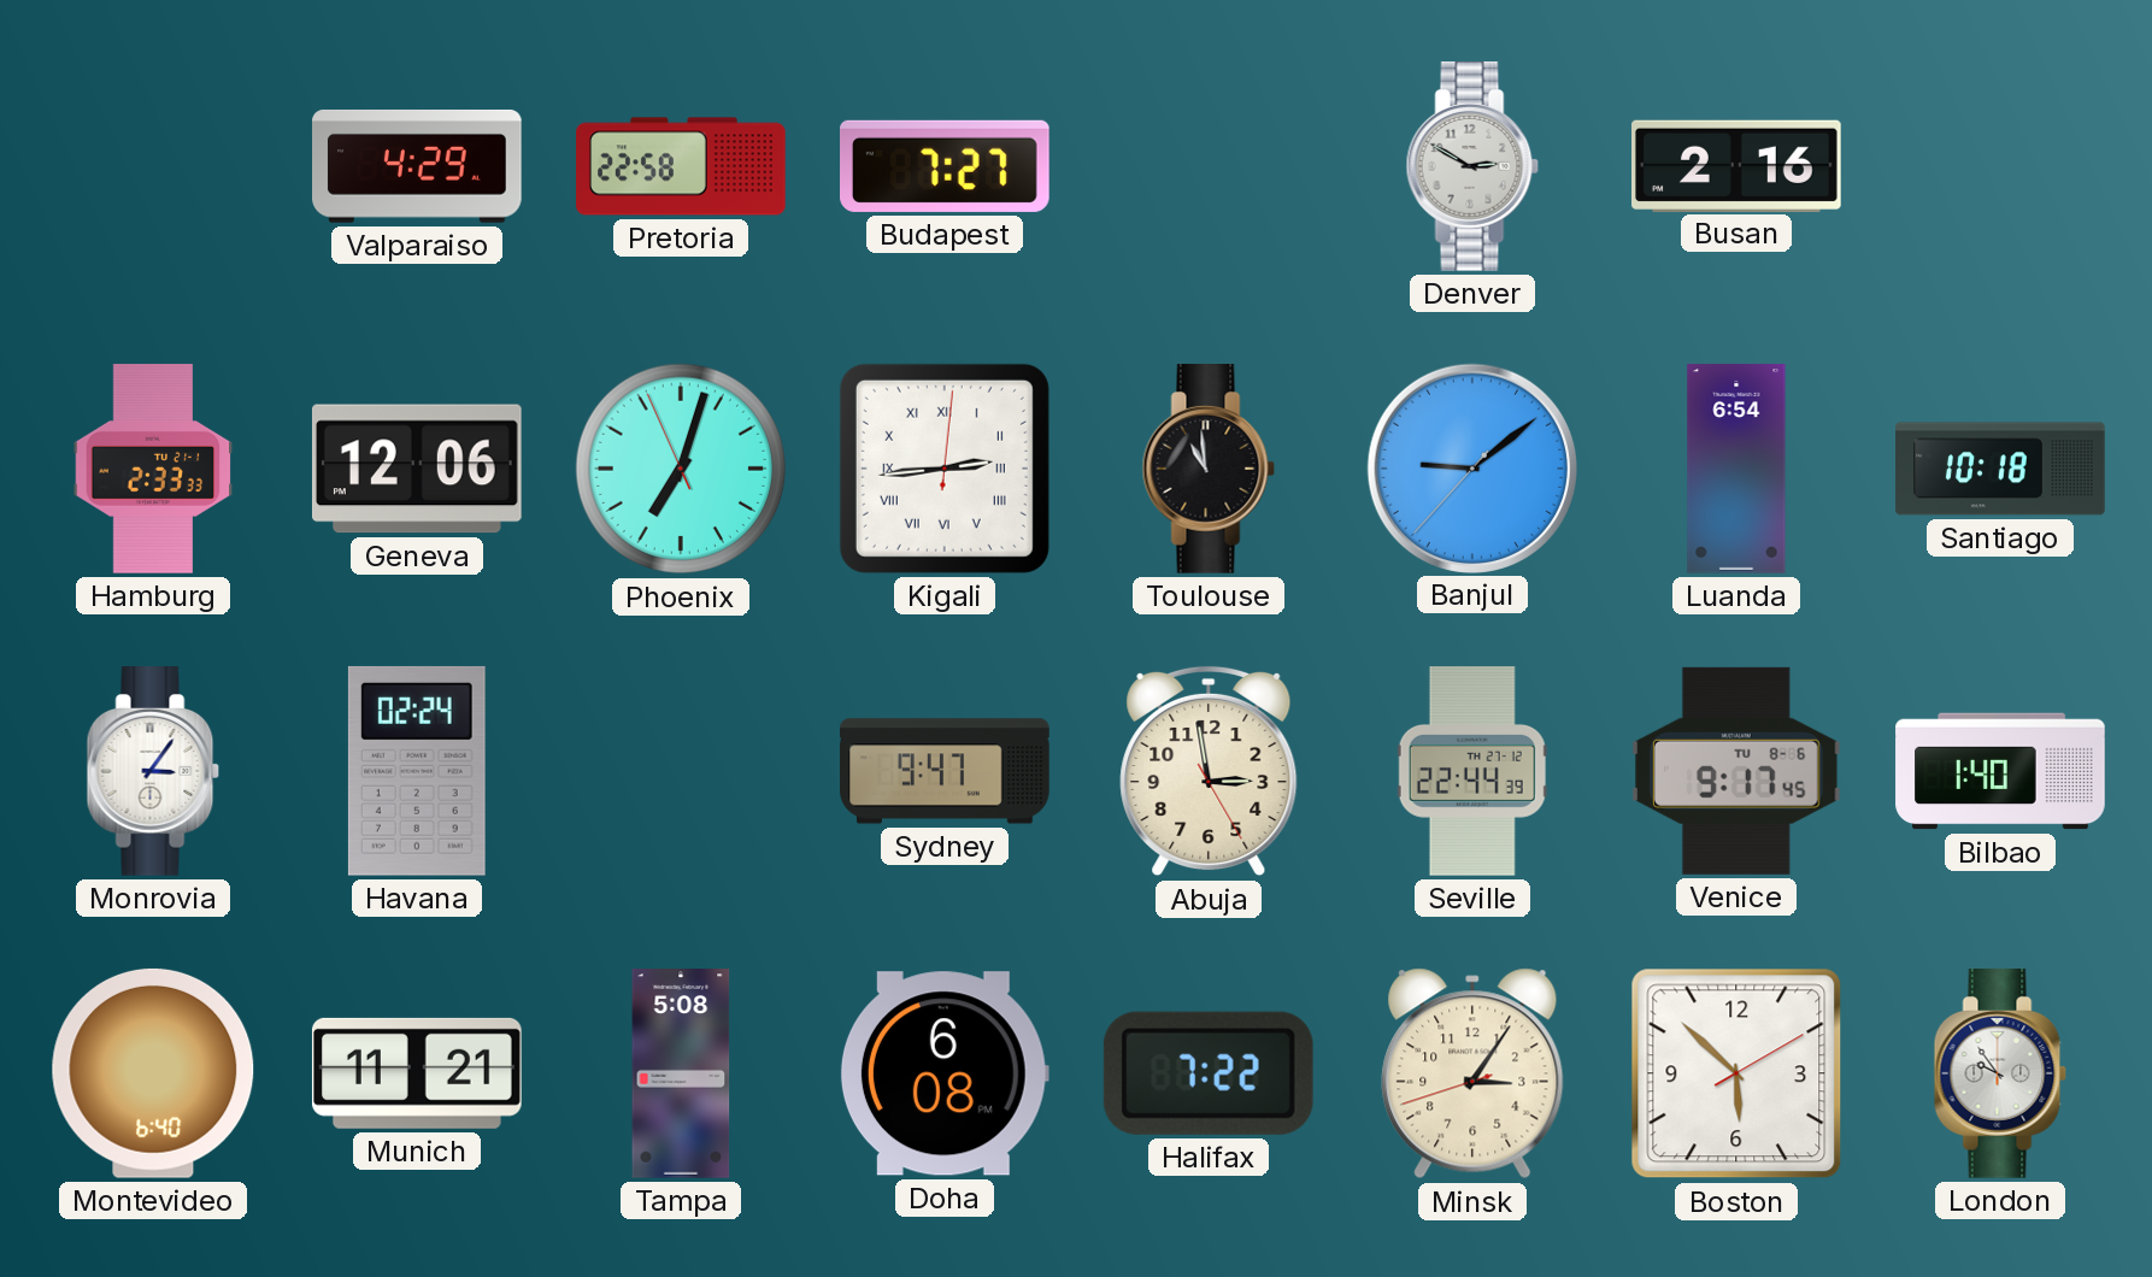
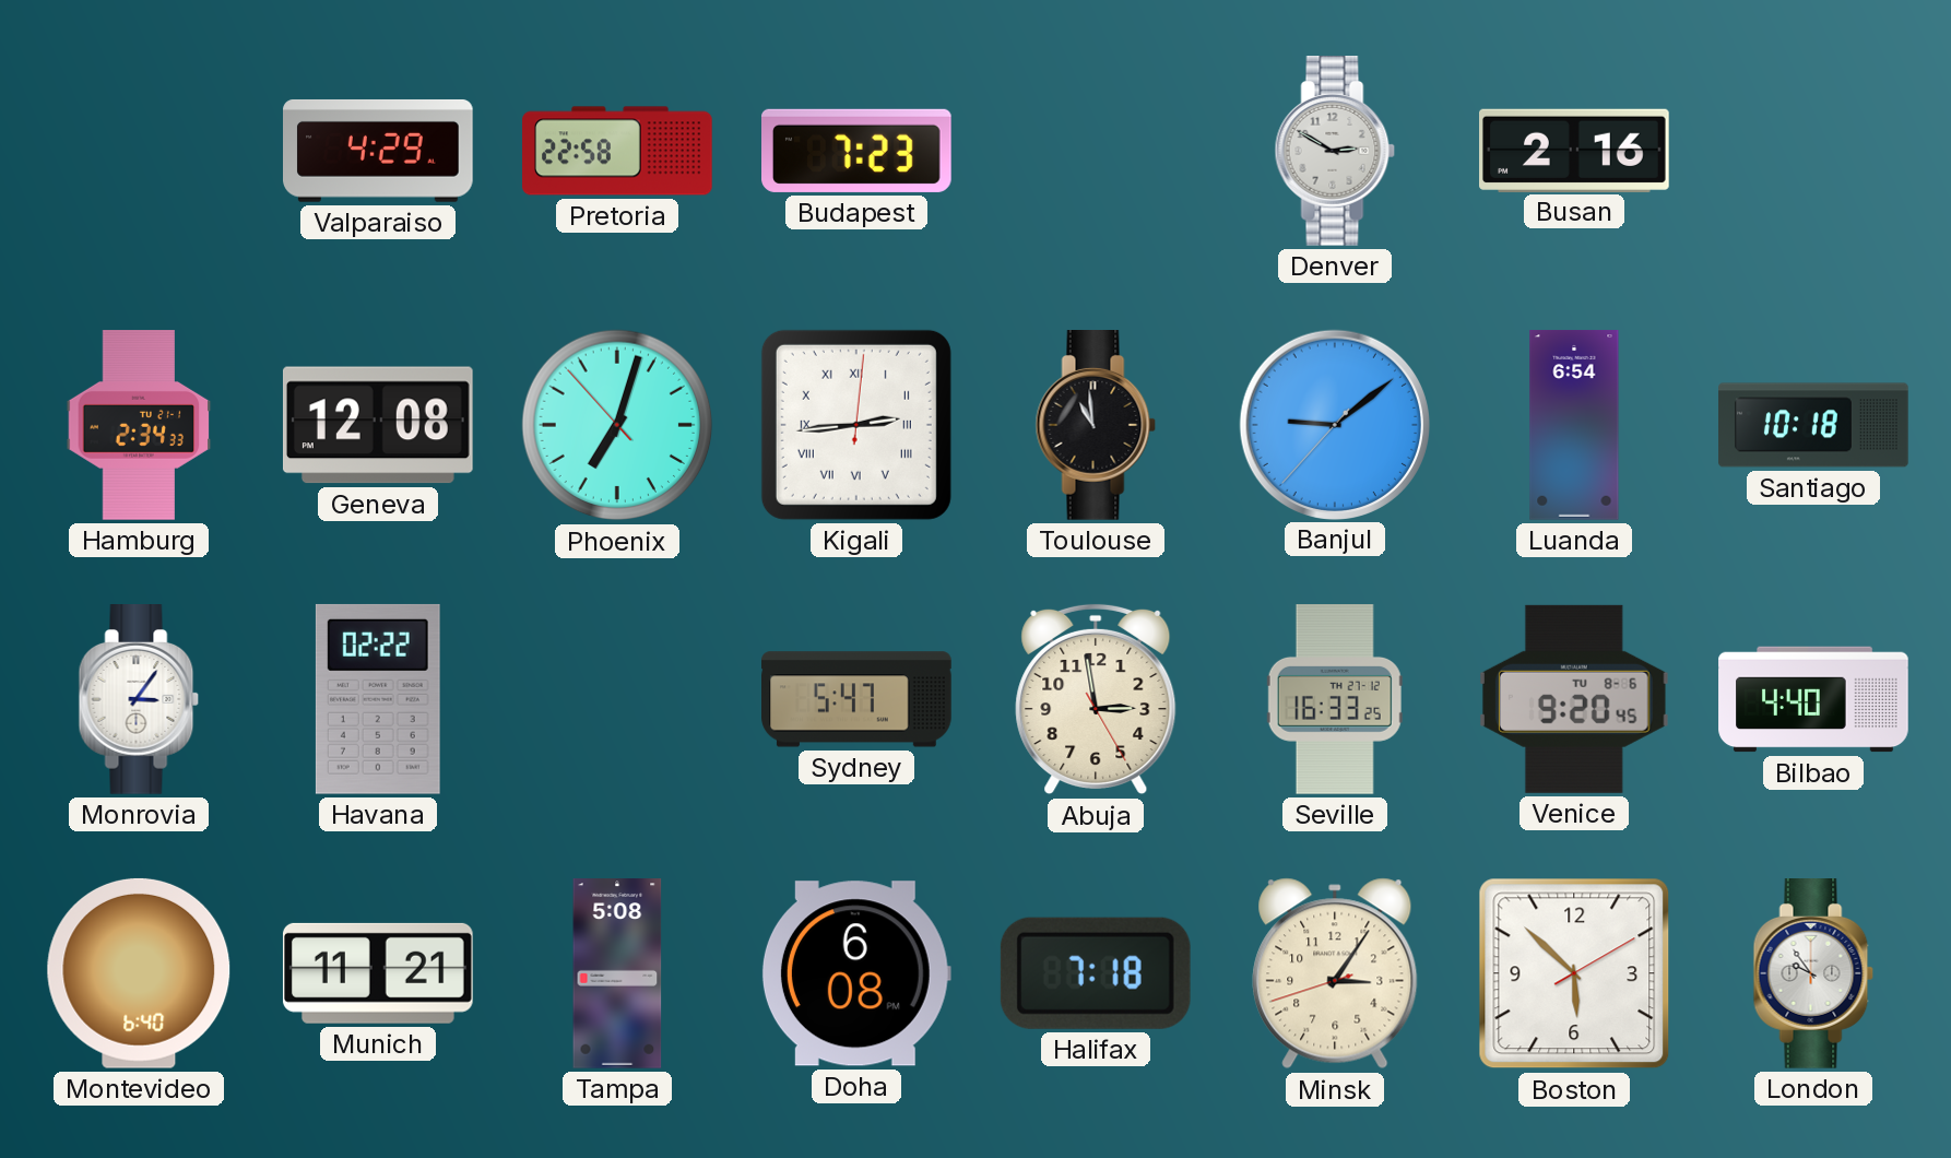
Budapest: 7:27 -> 7:23
Hamburg: 2:33 -> 2:34
Geneva: 12:06 -> 12:08
Phoenix: 7:02:56 -> 7:02:53
Havana: 02:24 -> 02:22
Sydney: 9:47 -> 5:47
Seville: 22:44 -> 16:33
Venice: 9:17 -> 9:20
Bilbao: 1:40 -> 4:40
Halifax: 7:22 -> 7:18
